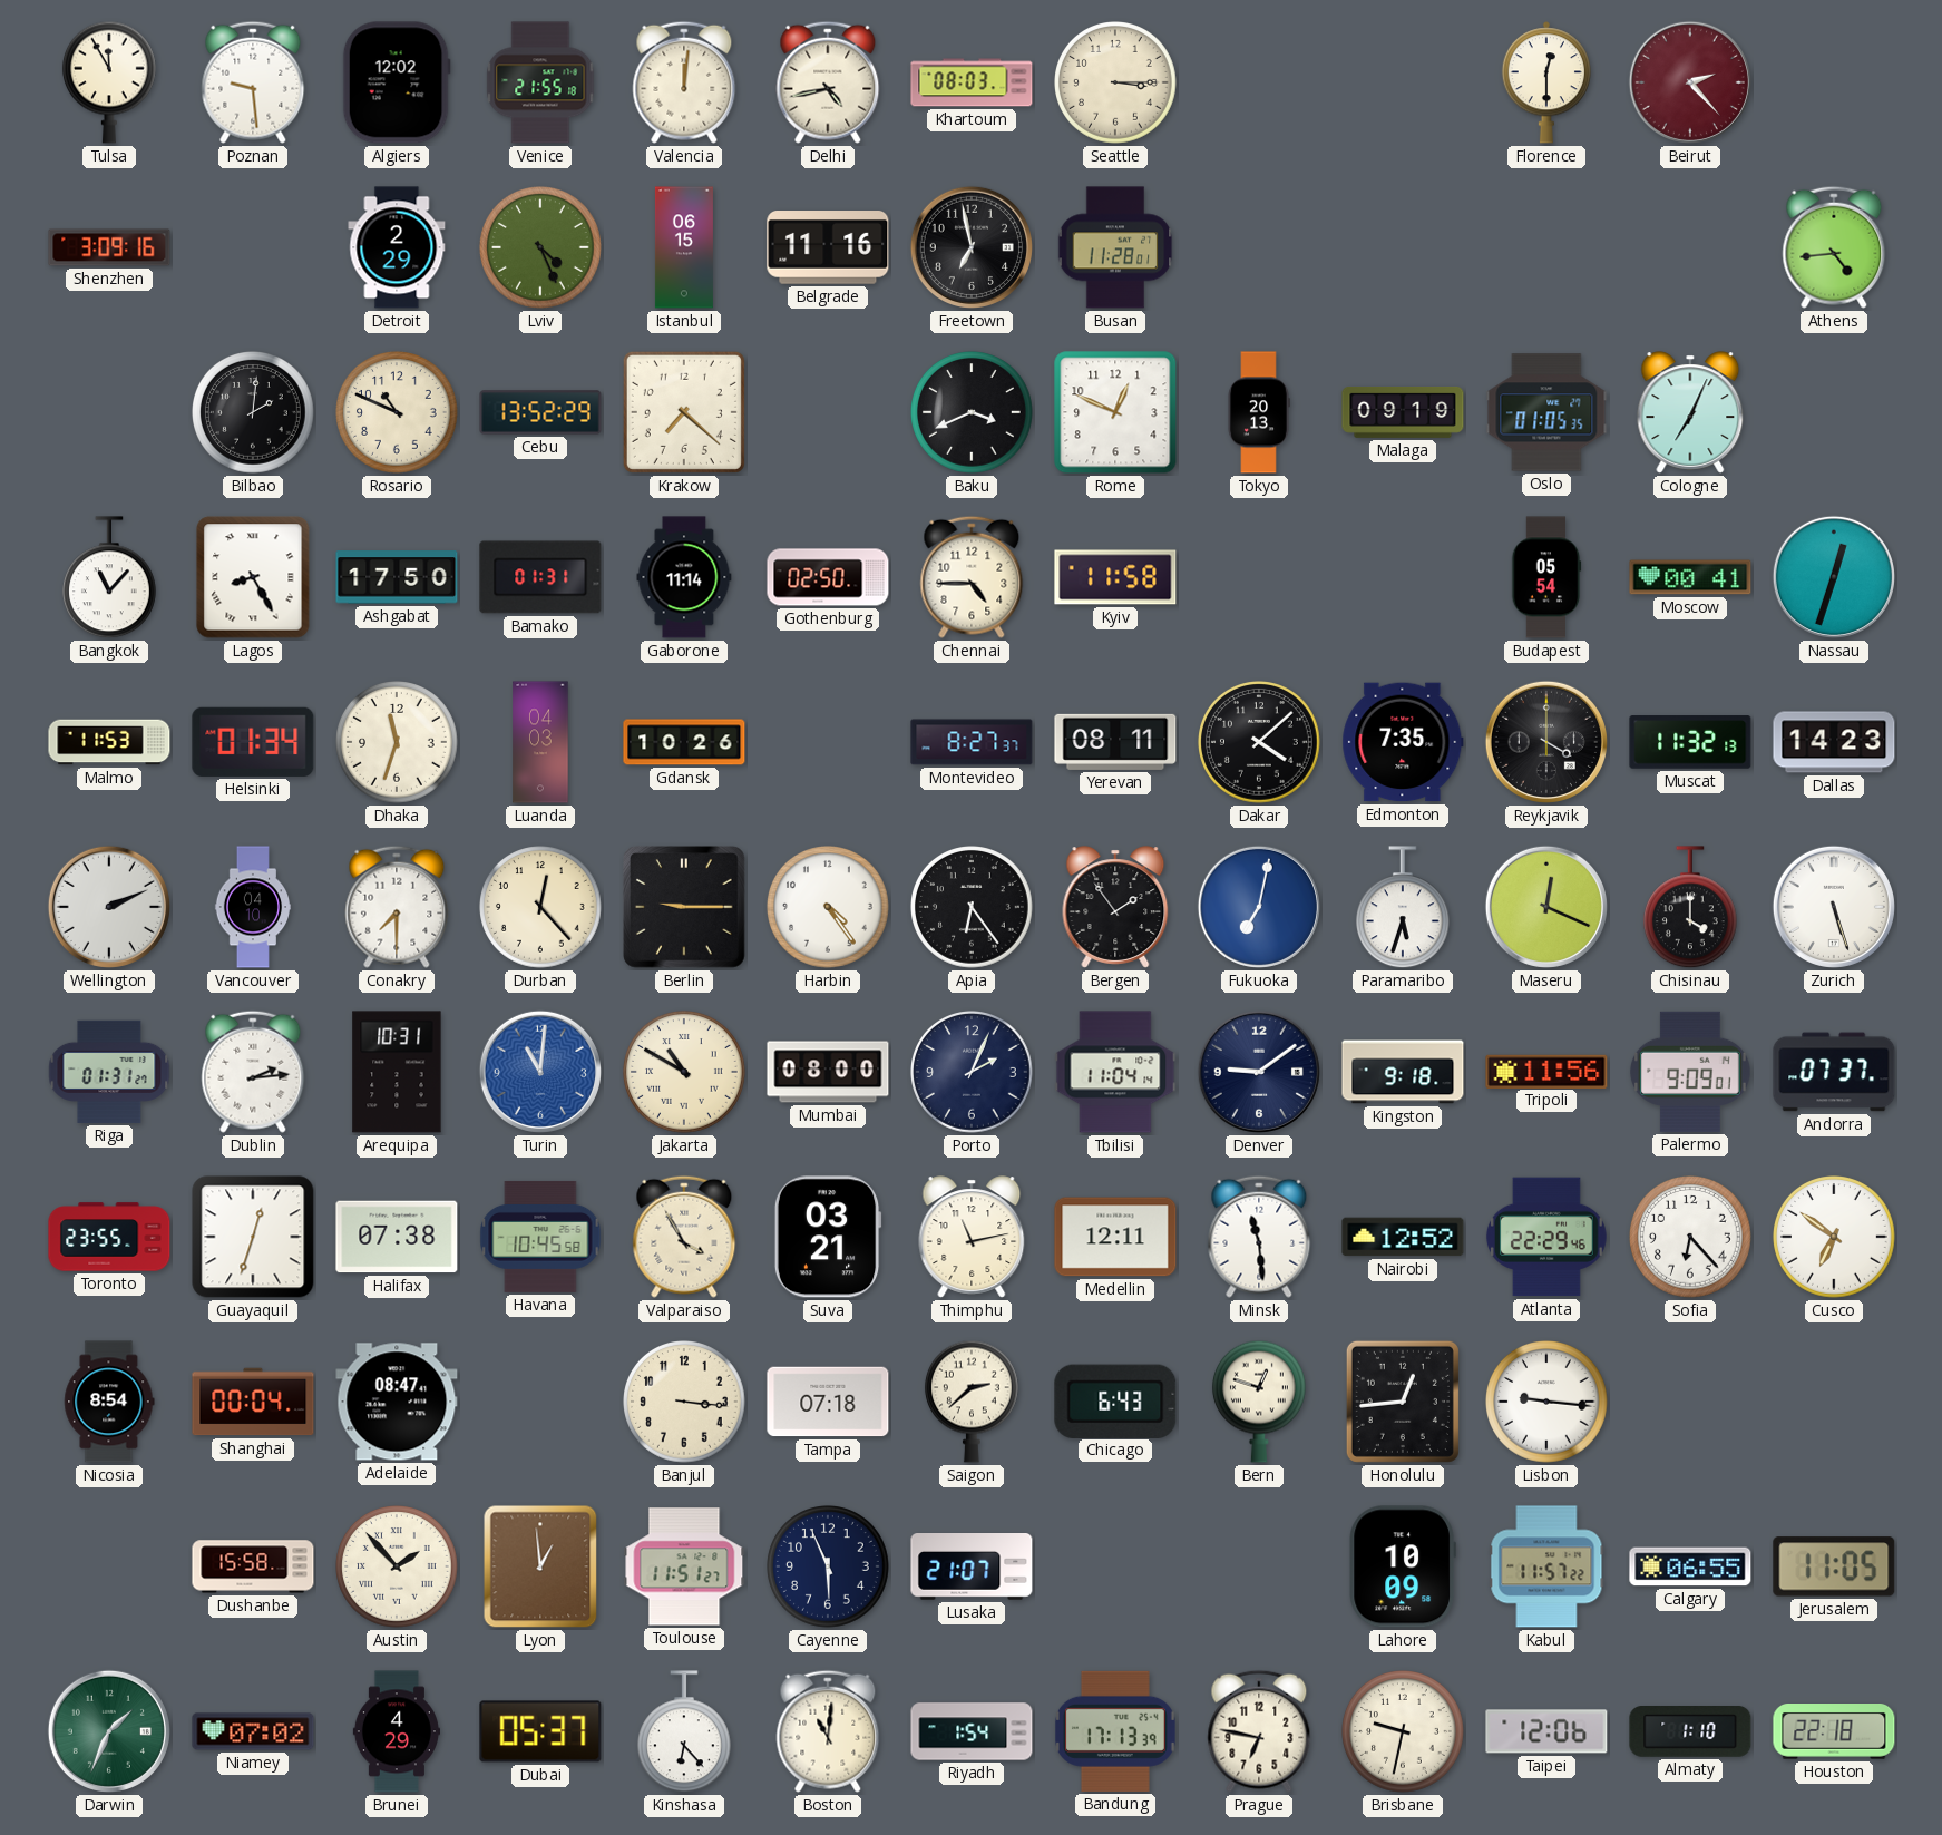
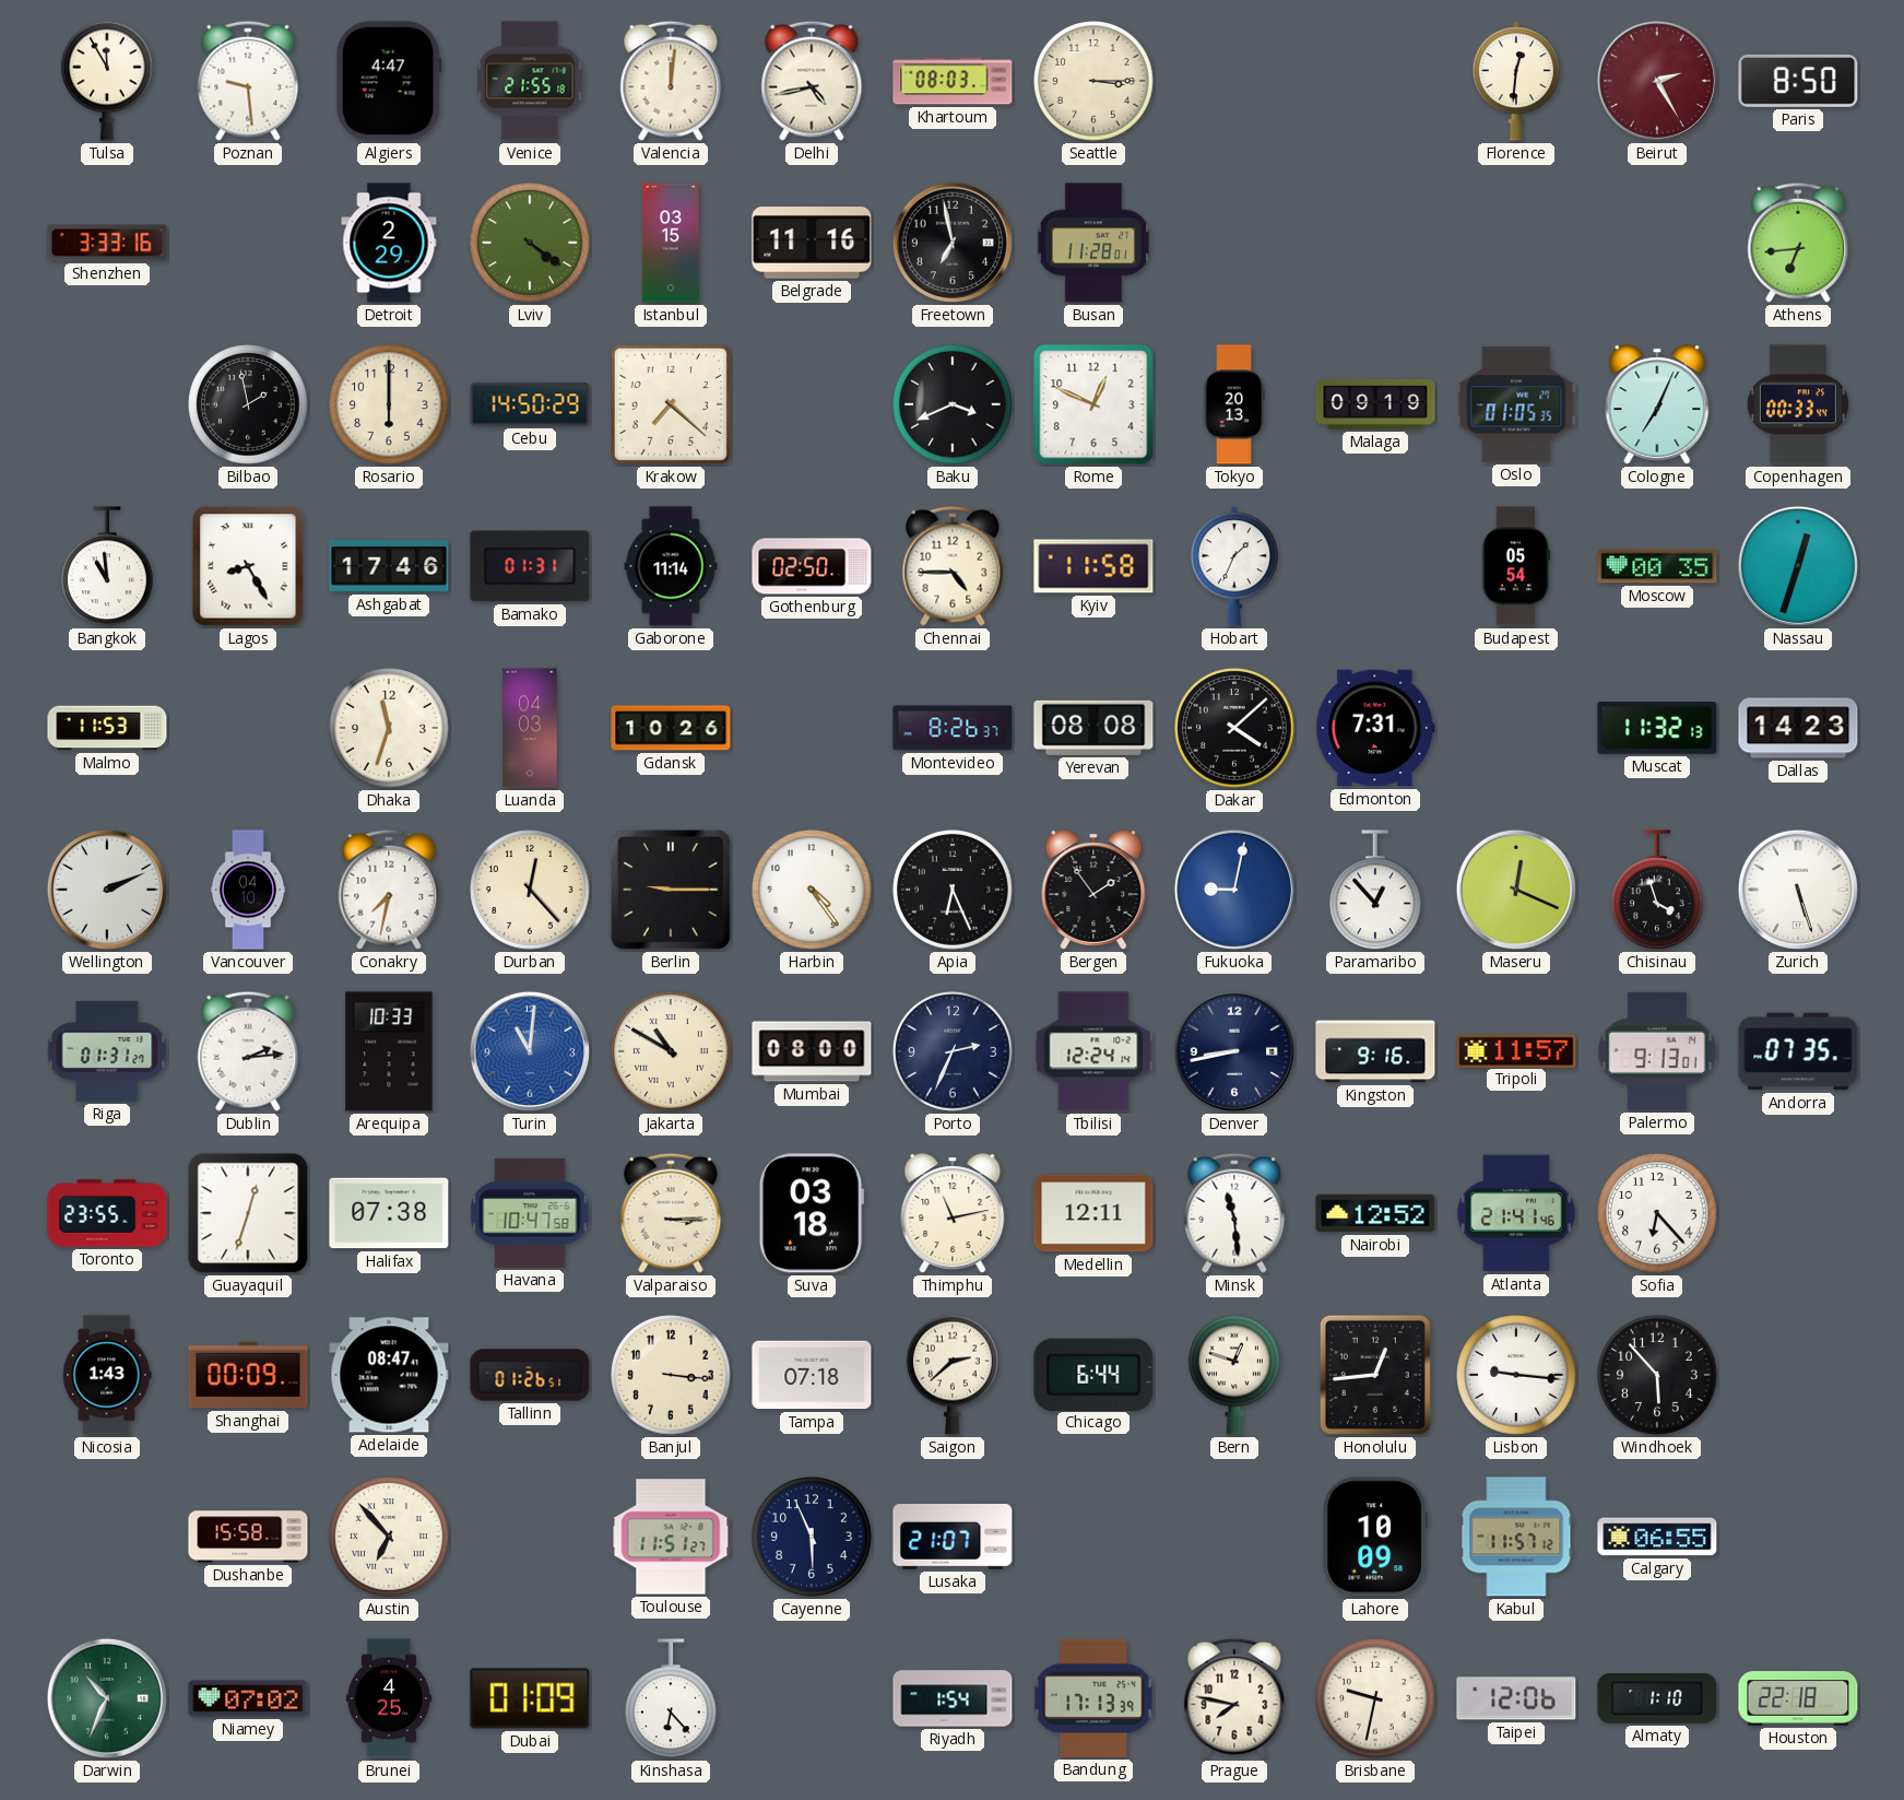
Algiers: 12:02 -> 4:47
Florence: 12:30 -> 12:31
Beirut: 2:23 -> 2:25
Paris: none -> 8:50
Shenzhen: 3:09 -> 3:33
Lviv: 4:26 -> 4:21
Istanbul: 06:15 -> 03:15
Athens: 4:44 -> 6:44
Bilbao: 2:01 -> 1:58
Rosario: 10:49 -> 6:00
Cebu: 13:52 -> 14:50
Copenhagen: none -> 00:33
Bangkok: 11:07 -> 10:59
Ashgabat: 17:50 -> 17:46
Hobart: none -> 1:34
Moscow: 00:41 -> 00:35
Helsinki: 01:34 -> none
Montevideo: 8:27 -> 8:26
Yerevan: 08:11 -> 08:08
Edmonton: 7:35 -> 7:31
Reykjavik: 4:00 -> none
Conakry: 7:30 -> 7:32
Apia: 6:24 -> 6:26
Fukuoka: 7:02 -> 9:02
Paramaribo: 5:33 -> 12:53
Chisinau: 4:00 -> 3:57
Arequipa: 10:31 -> 10:33
Porto: 2:04 -> 2:34
Tbilisi: 11:04 -> 12:24
Denver: 9:09 -> 8:43
Kingston: 9:18 -> 9:16
Tripoli: 11:56 -> 11:57
Palermo: 9:09 -> 9:13
Andorra: 07:37 -> 07:35
Havana: 10:45 -> 10:47
Valparaiso: 3:55 -> 3:15
Suva: 03:21 -> 03:18
Atlanta: 22:29 -> 21:41
Cusco: 6:51 -> none
Nicosia: 8:54 -> 1:43
Shanghai: 00:04 -> 00:09
Tallinn: none -> 01:26
Chicago: 6:43 -> 6:44
Windhoek: none -> 5:53
Austin: 1:53 -> 6:53
Lyon: 12:59 -> none
Kabul: 11:57:22 -> 11:57:12
Jerusalem: 11:05 -> none
Darwin: 1:34 -> 10:34
Brunei: 4:29 -> 4:25
Dubai: 05:37 -> 01:09
Boston: 11:01 -> none
Prague: 6:47 -> 7:47
